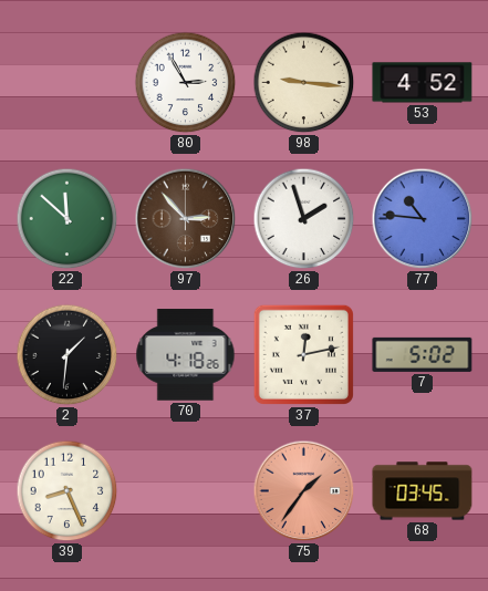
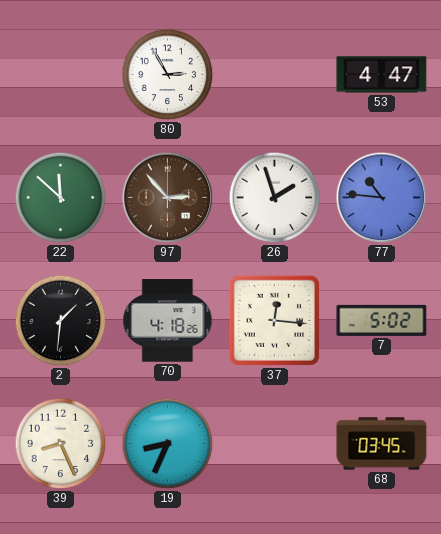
98: 9:16 -> none
53: 4:52 -> 4:47
37: 12:13 -> 12:16
19: none -> 8:34
75: 1:36 -> none
